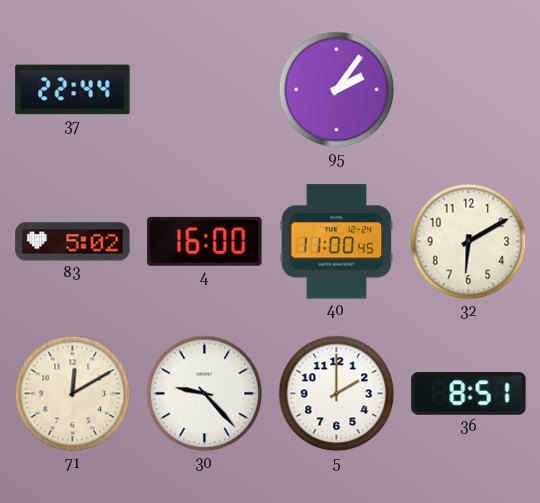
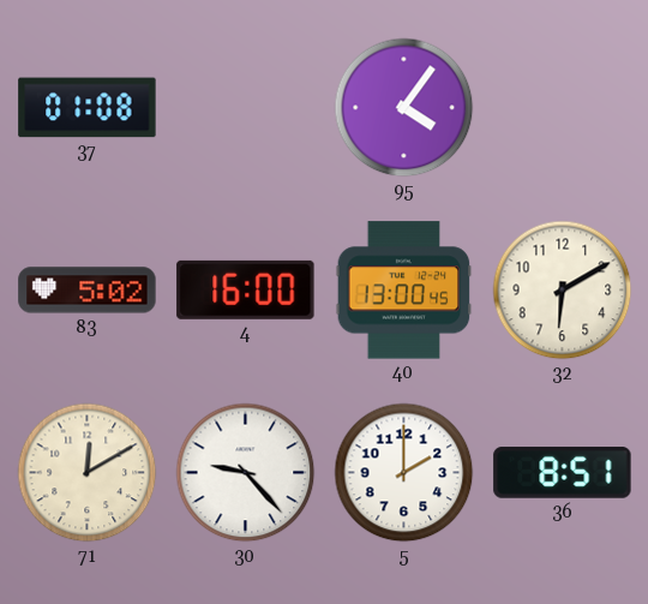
37: 22:44 -> 01:08
95: 2:06 -> 4:06
40: 11:00 -> 13:00
